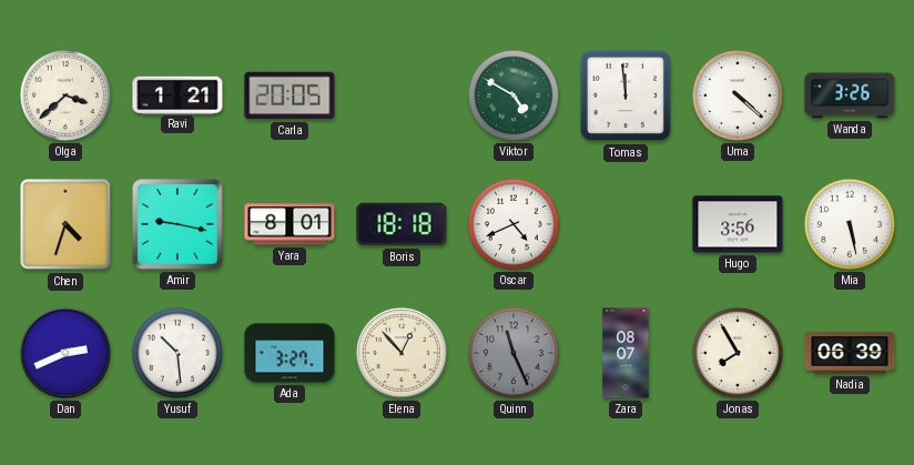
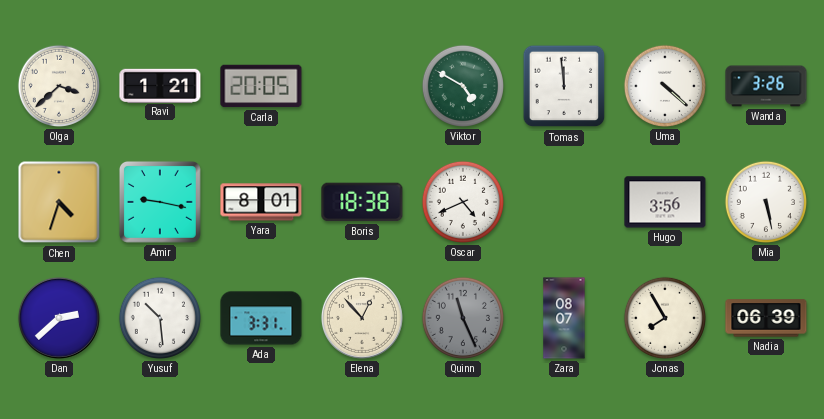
Boris: 18:18 -> 18:38
Dan: 2:41 -> 2:38
Ada: 3:27 -> 3:31
